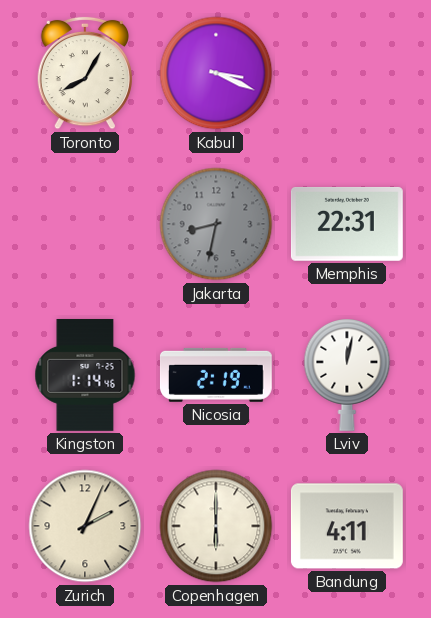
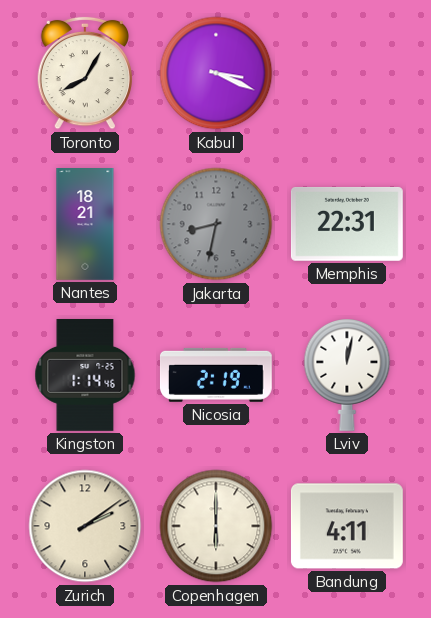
Nantes: none -> 18:21
Zurich: 2:04 -> 2:09
